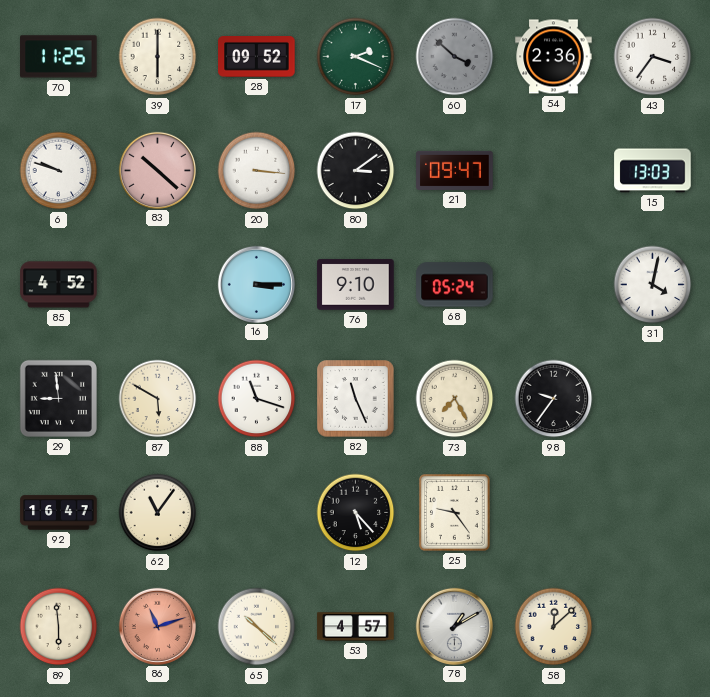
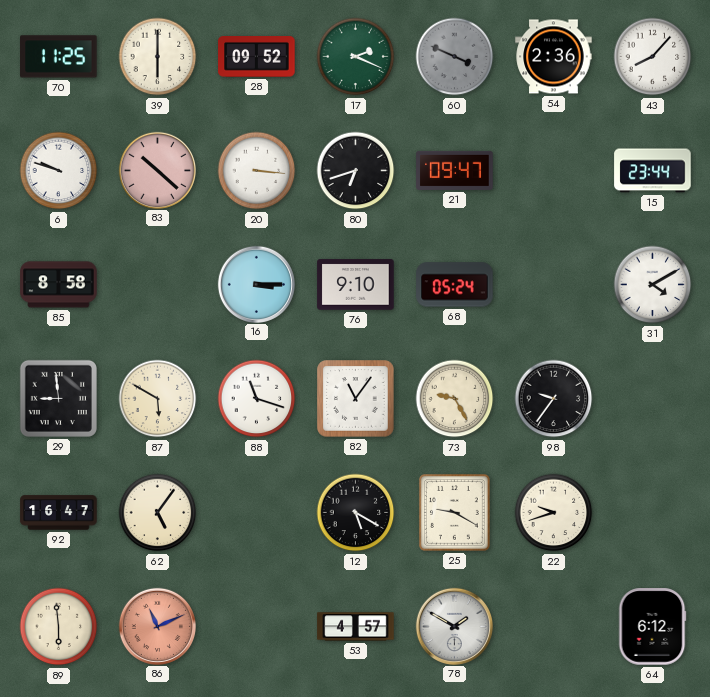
60: 3:52 -> 3:49
43: 3:36 -> 8:07
80: 3:09 -> 6:42
15: 13:03 -> 23:44
85: 4:52 -> 8:58
31: 4:02 -> 4:10
82: 11:26 -> 11:06
73: 7:25 -> 9:25
62: 11:06 -> 5:06
12: 5:23 -> 5:20
25: 9:24 -> 9:20
22: none -> 9:42
86: 11:12 -> 11:11
65: 10:22 -> none
78: 1:10 -> 1:50
58: 12:08 -> none
64: none -> 6:12
